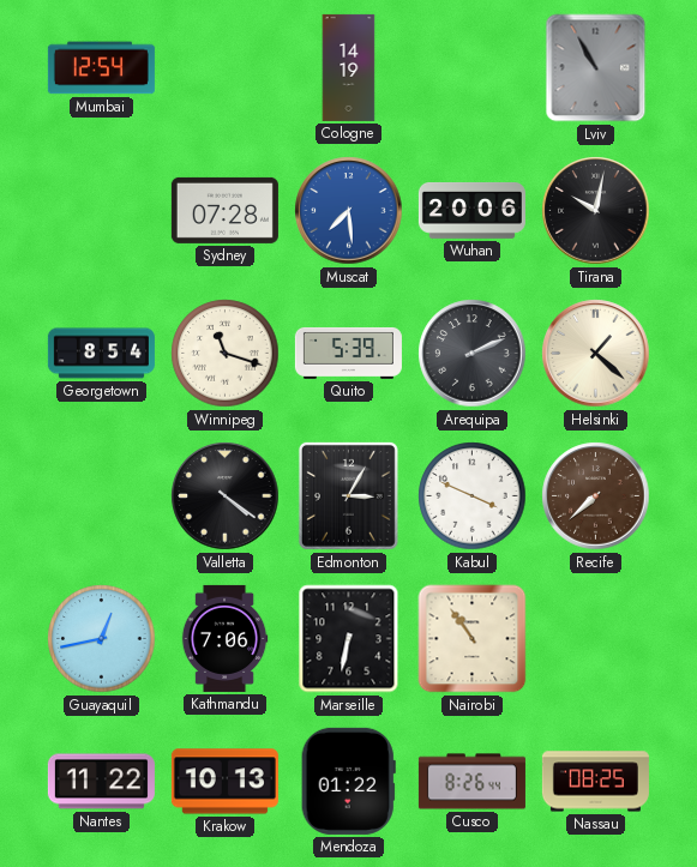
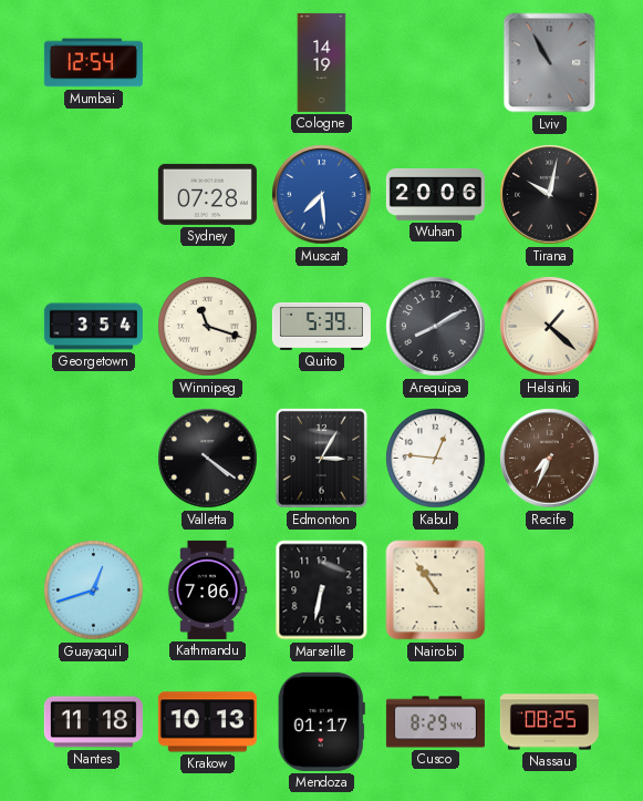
Georgetown: 8:54 -> 3:54
Arequipa: 2:11 -> 8:10
Kabul: 3:49 -> 12:46
Recife: 7:38 -> 7:34
Guayaquil: 12:43 -> 12:42
Nantes: 11:22 -> 11:18
Mendoza: 01:22 -> 01:17
Cusco: 8:26 -> 8:29
